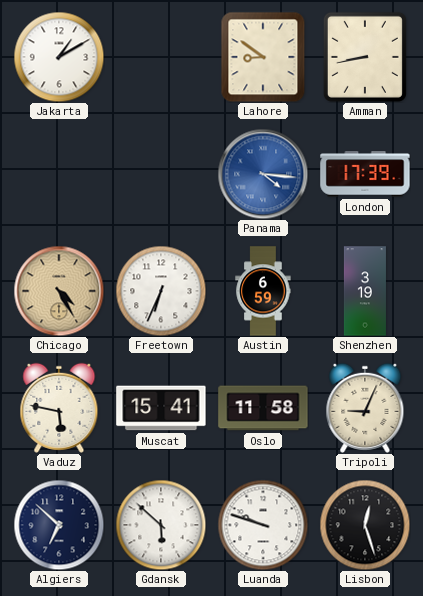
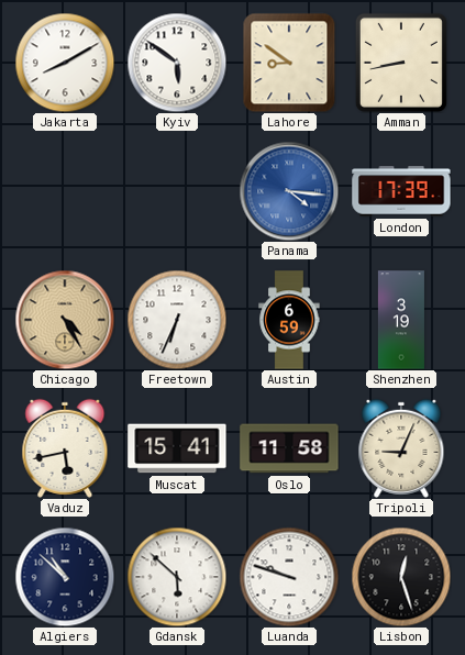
Jakarta: 1:10 -> 8:10
Kyiv: none -> 5:51
Vaduz: 5:47 -> 5:43
Algiers: 6:52 -> 10:52
